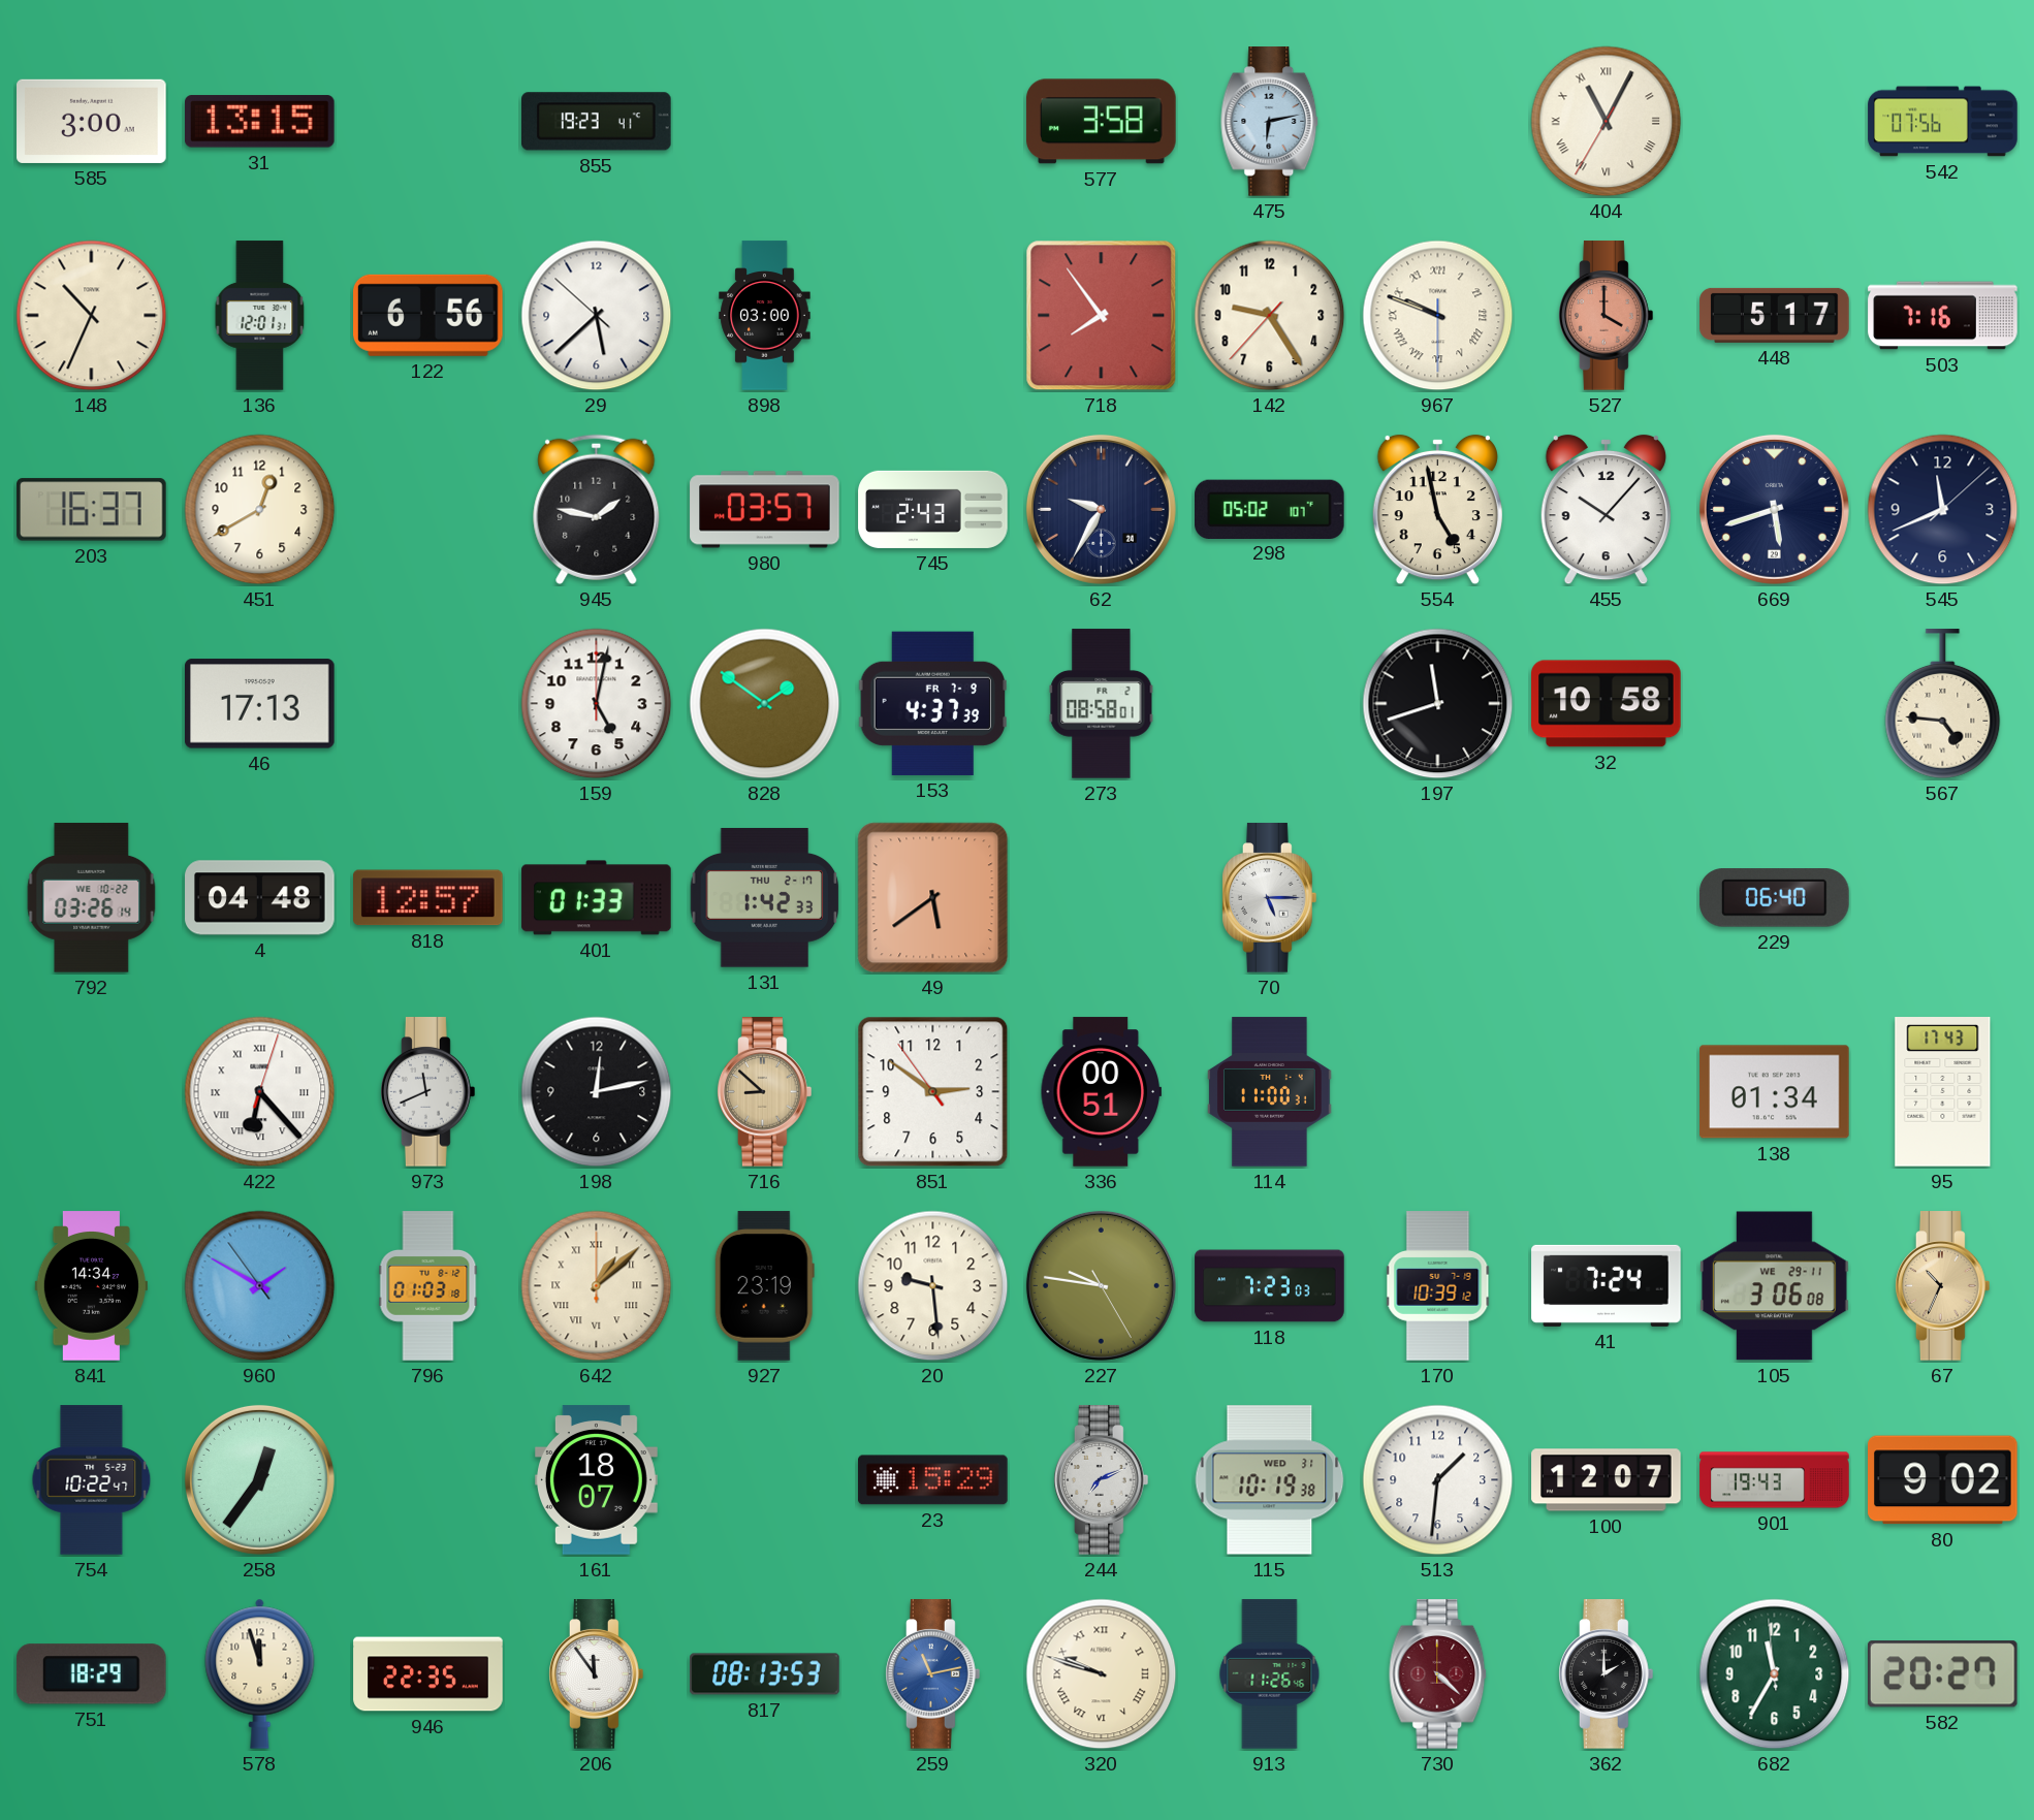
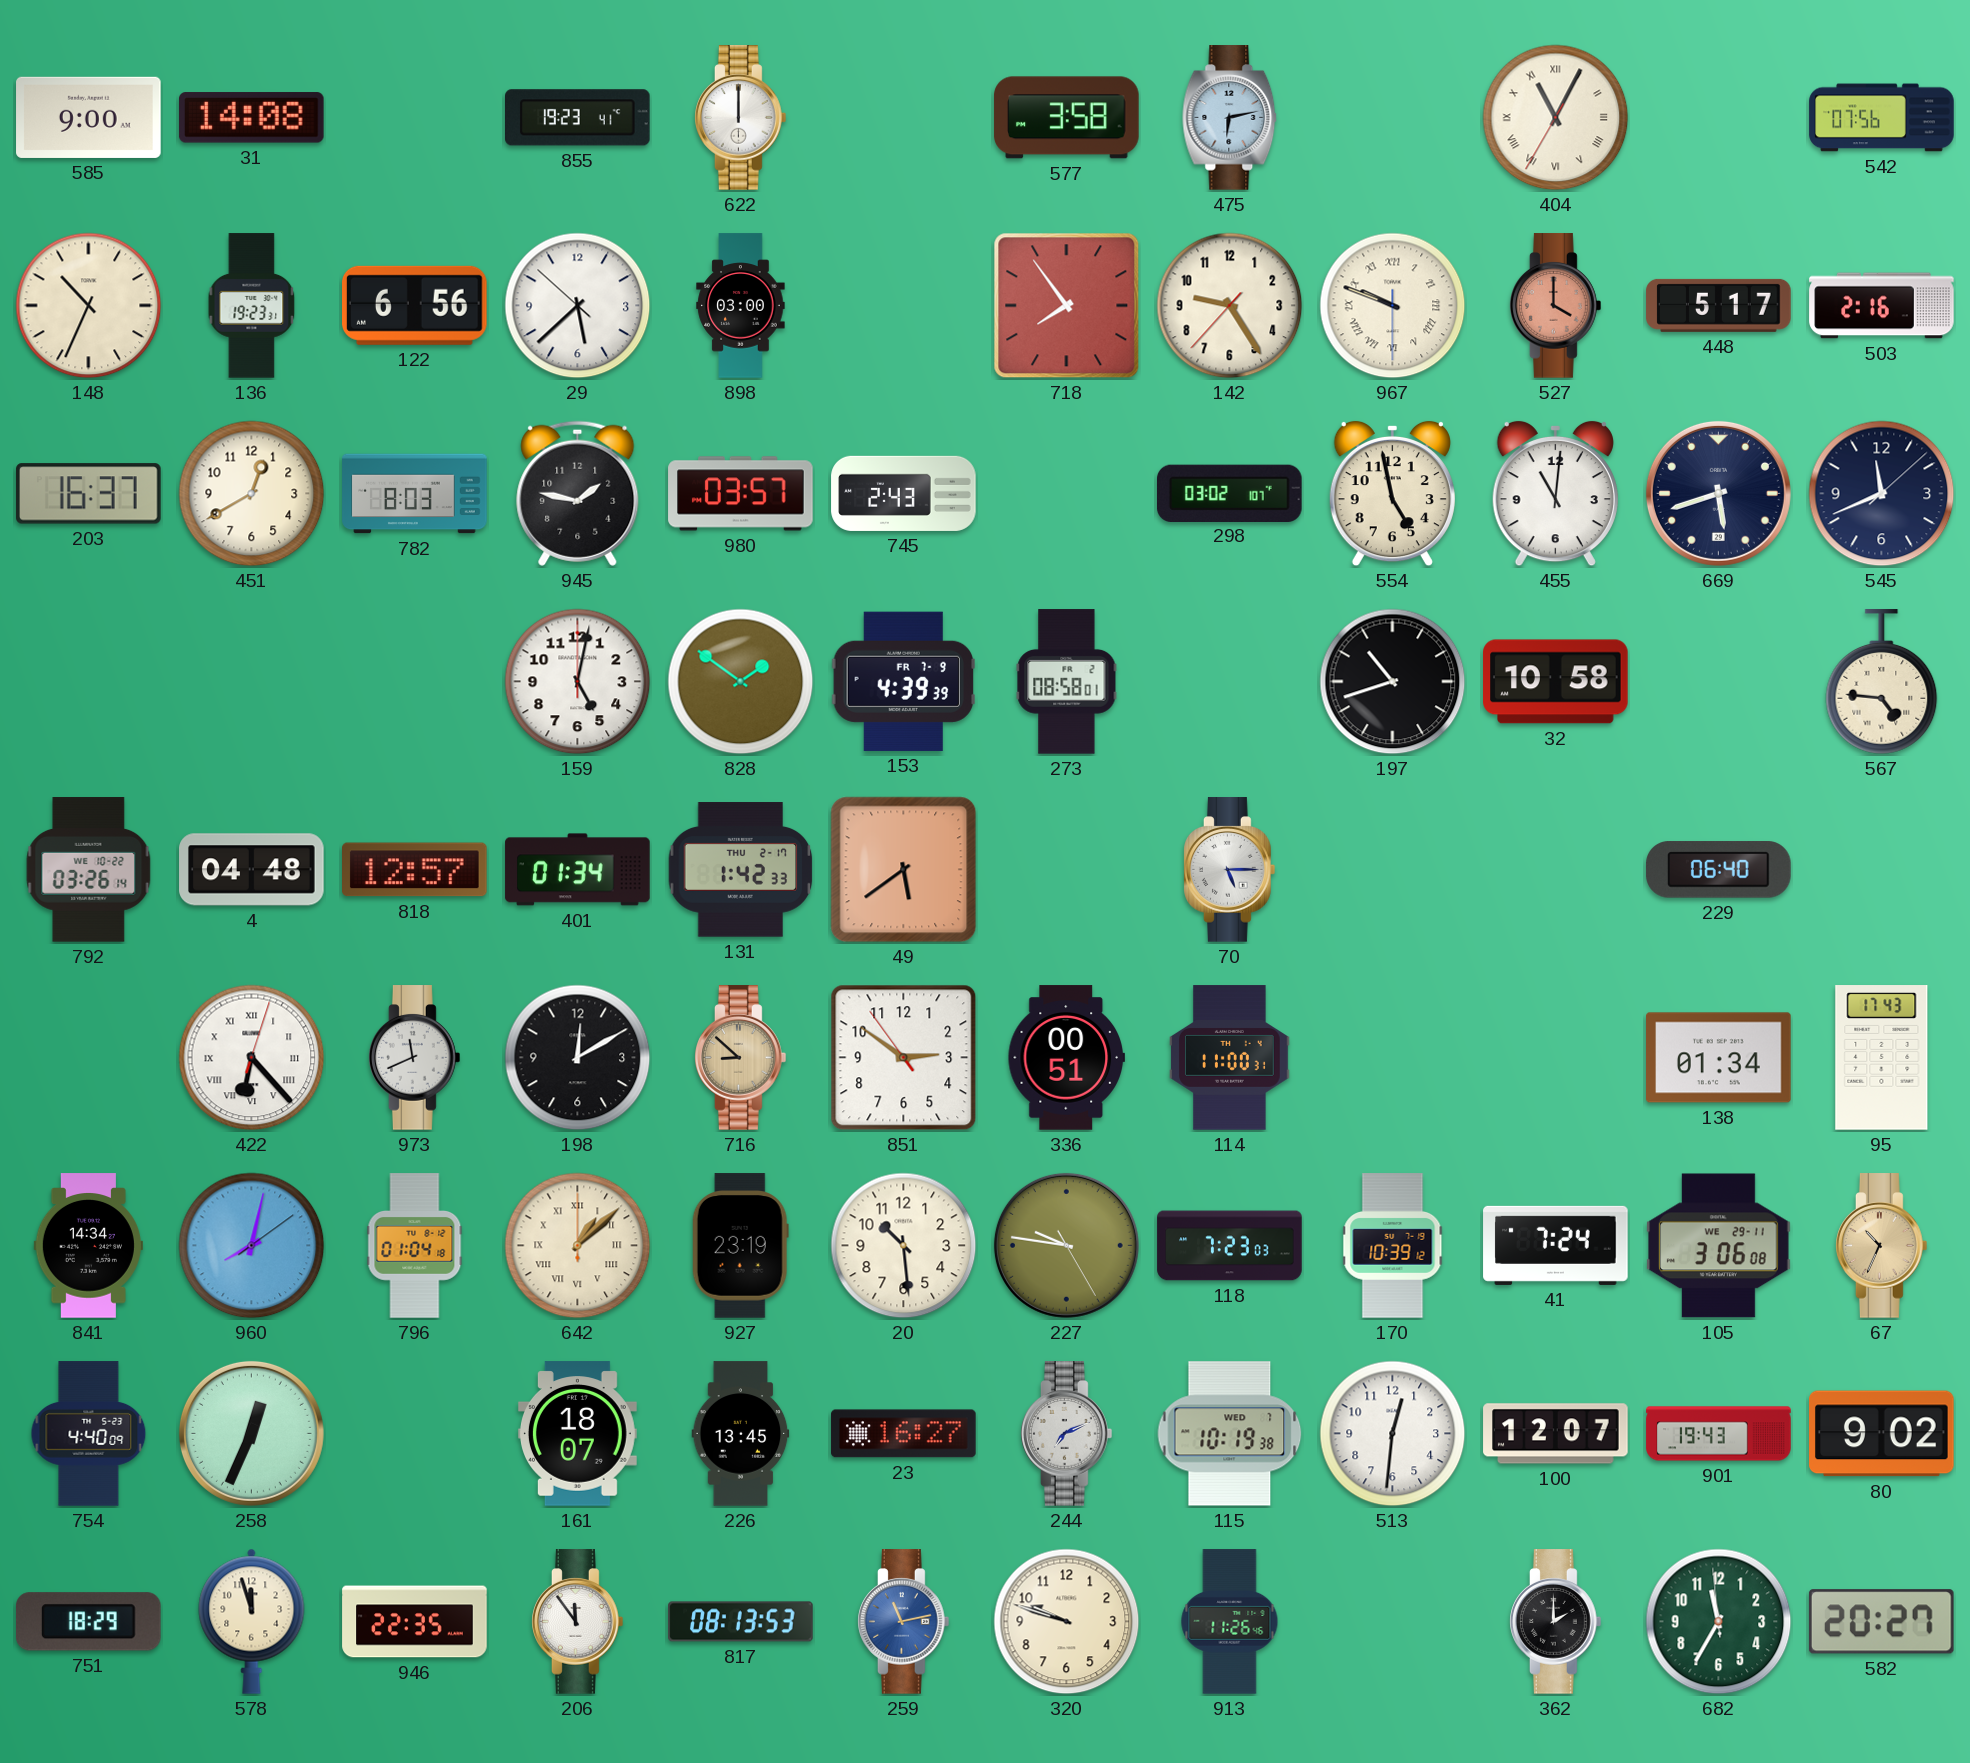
585: 3:00 -> 9:00
31: 13:15 -> 14:08
622: none -> 12:00
136: 12:01 -> 19:23
503: 7:16 -> 2:16
782: none -> 8:03
62: 9:35 -> none
298: 05:02 -> 03:02
455: 10:07 -> 11:01
46: 17:13 -> none
153: 4:37 -> 4:39
197: 11:42 -> 10:42
401: 01:33 -> 01:34
198: 12:13 -> 12:10
960: 1:49 -> 8:02
796: 01:03 -> 01:04
20: 9:29 -> 10:29
754: 10:22 -> 4:40
258: 12:36 -> 12:34
226: none -> 13:45
23: 15:29 -> 16:27
115 date: WED 31 -> WED 7
513: 1:31 -> 12:31
320 numerals: Roman -> Arabic
730: 4:22 -> none
